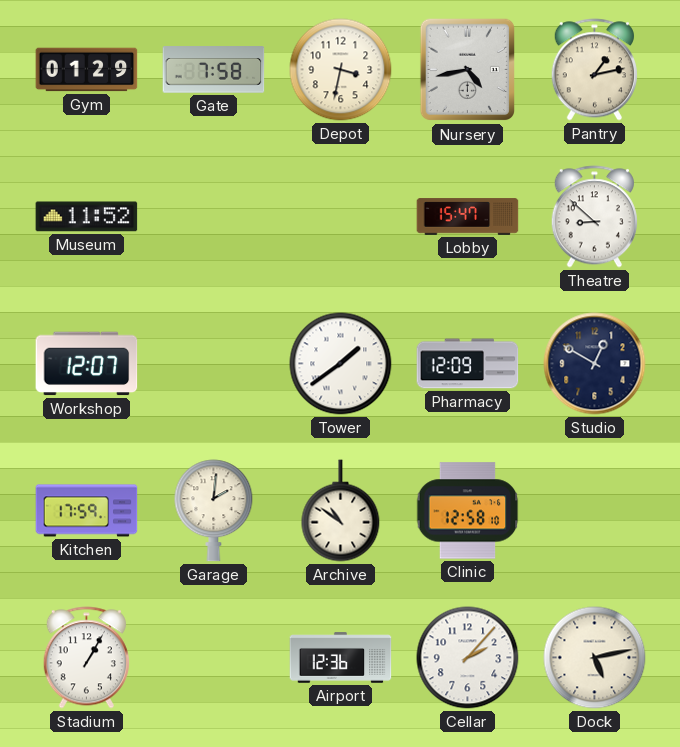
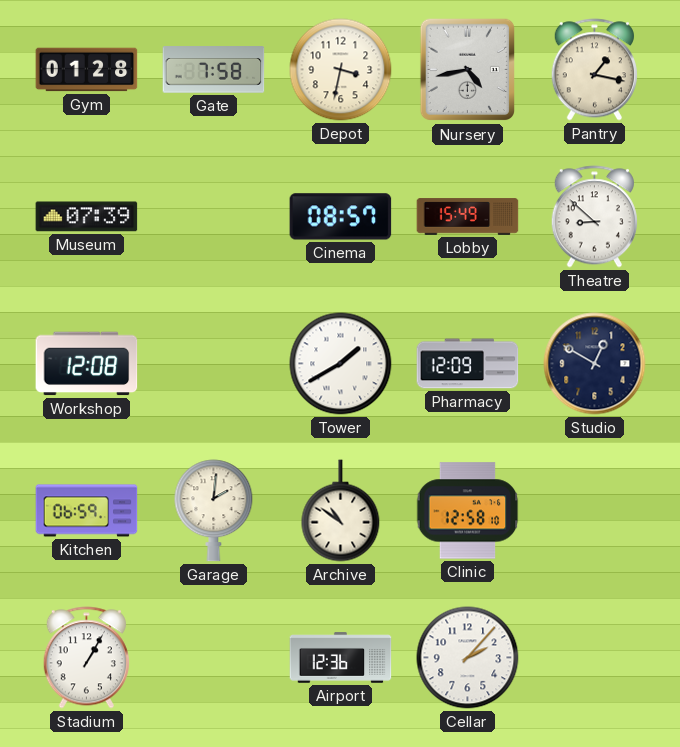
Gym: 01:29 -> 01:28
Pantry: 1:13 -> 1:17
Museum: 11:52 -> 07:39
Cinema: none -> 08:57
Lobby: 15:47 -> 15:49
Workshop: 12:07 -> 12:08
Tower: 1:39 -> 1:40
Kitchen: 17:59 -> 06:59
Dock: 5:13 -> none
